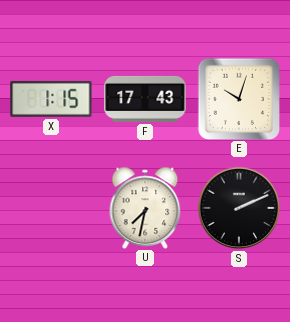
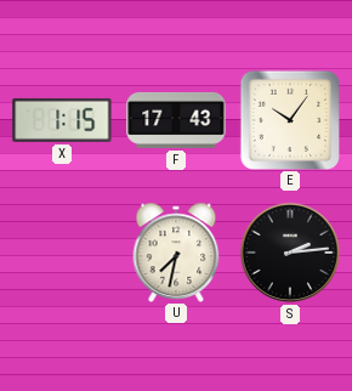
E: 10:03 -> 10:06
S: 2:11 -> 2:14
